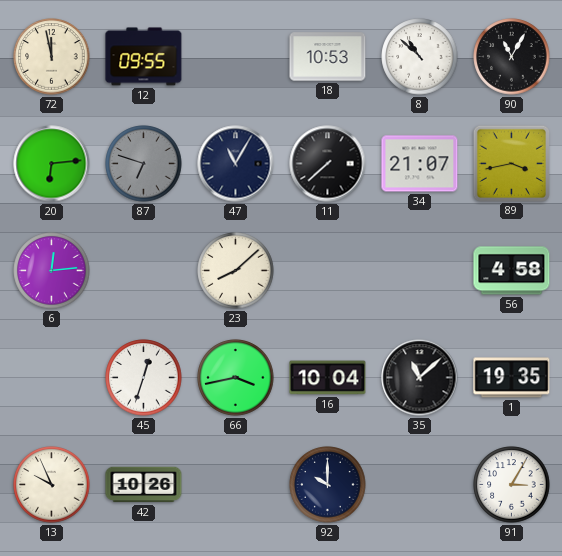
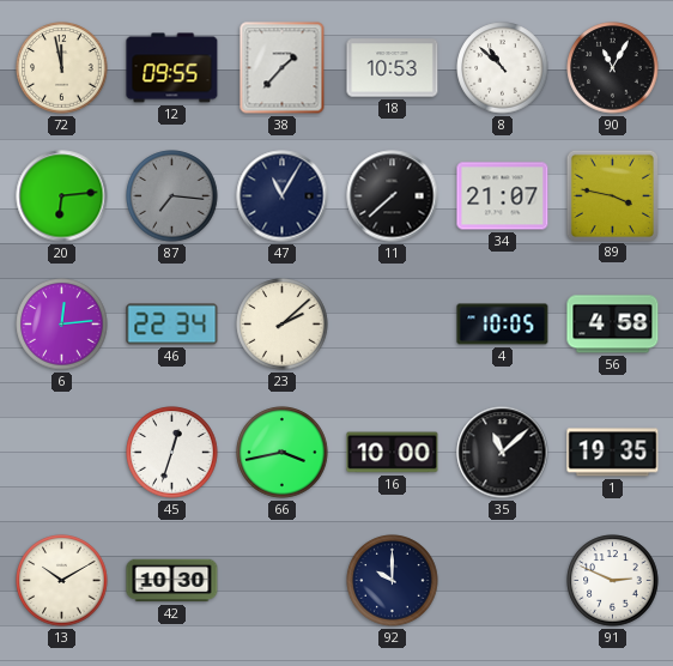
38: none -> 1:37
87: 6:48 -> 7:16
89: 3:43 -> 3:47
46: none -> 22:34
23: 8:08 -> 2:08
4: none -> 10:05
16: 10:04 -> 10:00
13: 9:56 -> 10:10
42: 10:26 -> 10:30
91: 3:05 -> 2:49
